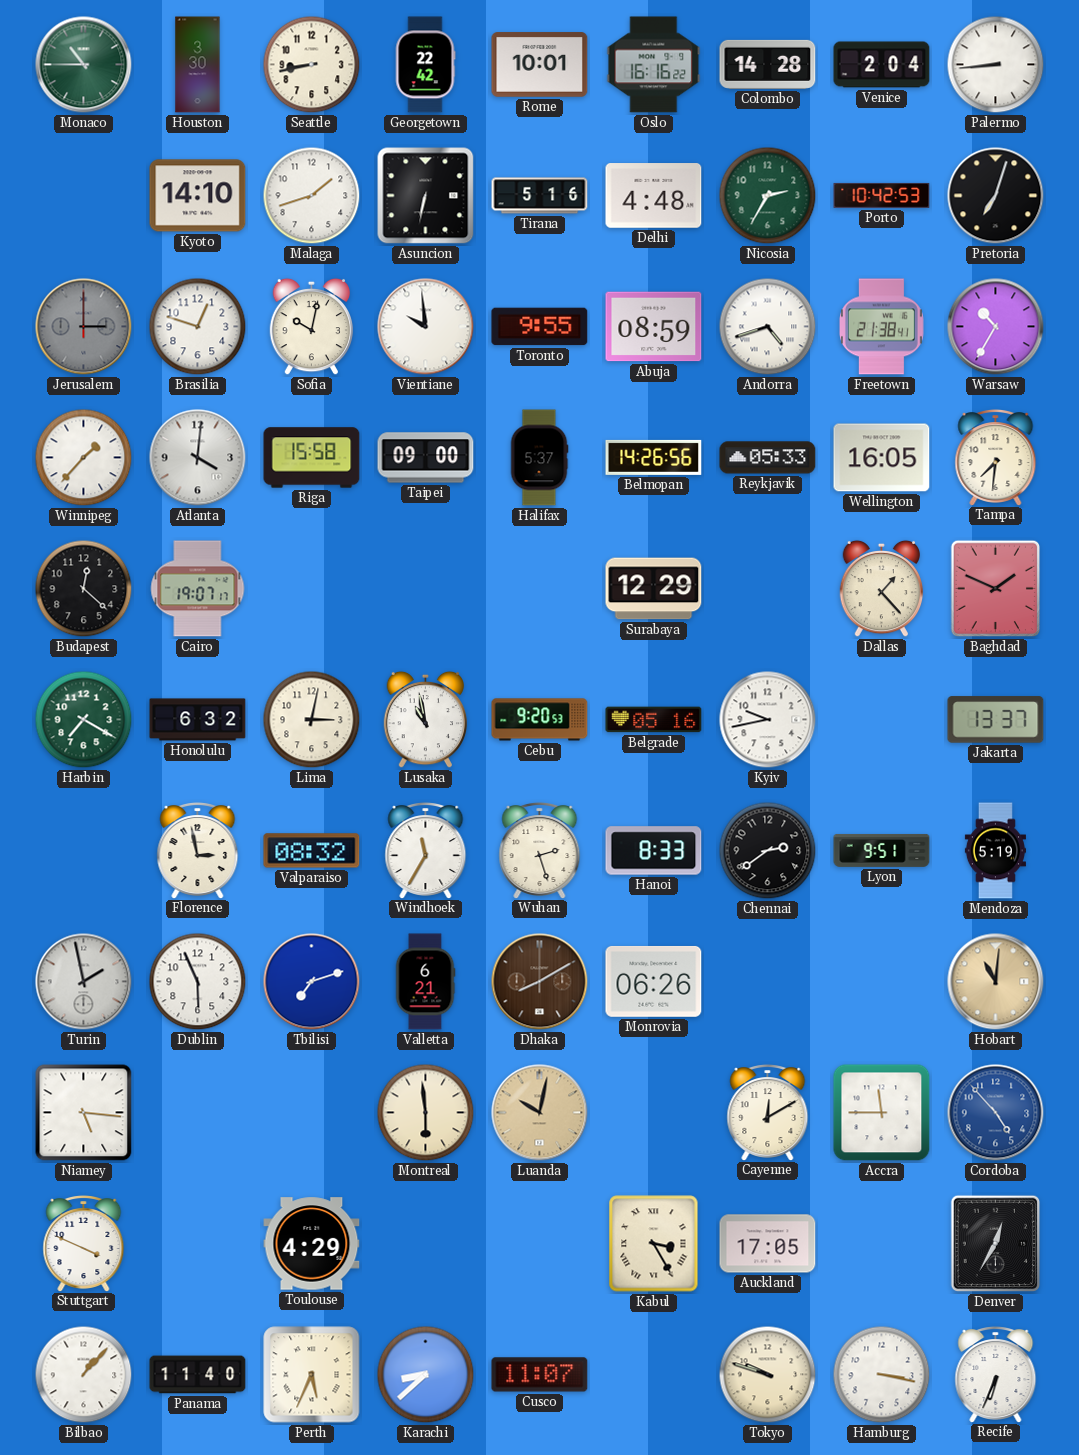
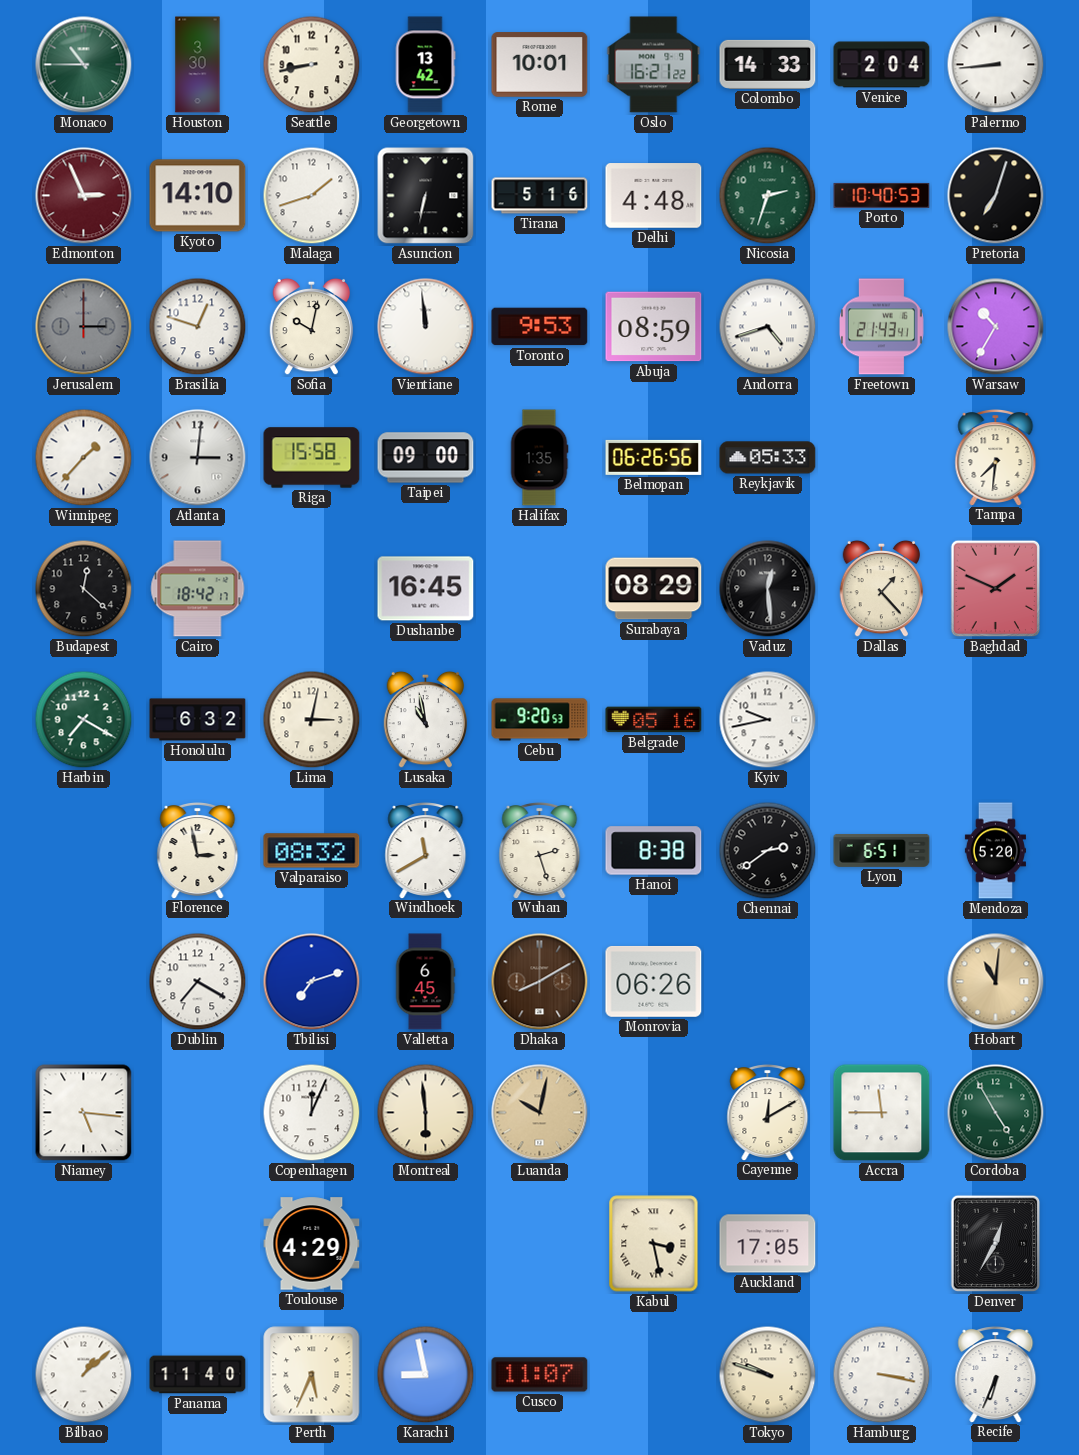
Georgetown: 22:42 -> 13:42
Oslo: 16:16 -> 16:21
Colombo: 14:28 -> 14:33
Edmonton: none -> 2:56
Nicosia: 2:35 -> 2:33
Porto: 10:42 -> 10:40
Vientiane: 9:59 -> 11:59
Toronto: 9:55 -> 9:53
Freetown: 21:38 -> 21:43
Atlanta: 4:01 -> 3:01
Halifax: 5:37 -> 1:35
Belmopan: 14:26 -> 06:26
Wellington: 16:05 -> none
Cairo: 19:07 -> 18:42
Dushanbe: none -> 16:45
Surabaya: 12:29 -> 08:29
Vaduz: none -> 12:29
Jakarta: 13:37 -> none
Windhoek: 11:35 -> 11:40
Hanoi: 8:33 -> 8:38
Lyon: 9:51 -> 6:51
Mendoza: 5:19 -> 5:20
Turin: 1:58 -> none
Dublin: 5:56 -> 7:20
Valletta: 6:21 -> 6:45
Copenhagen: none -> 12:04
Cordoba: 4:53 -> 4:55
Cordoba dial: blue -> green
Stuttgart: 3:49 -> none
Kabul: 3:25 -> 3:28
Bilbao: 1:07 -> 1:08
Karachi: 8:38 -> 8:58
